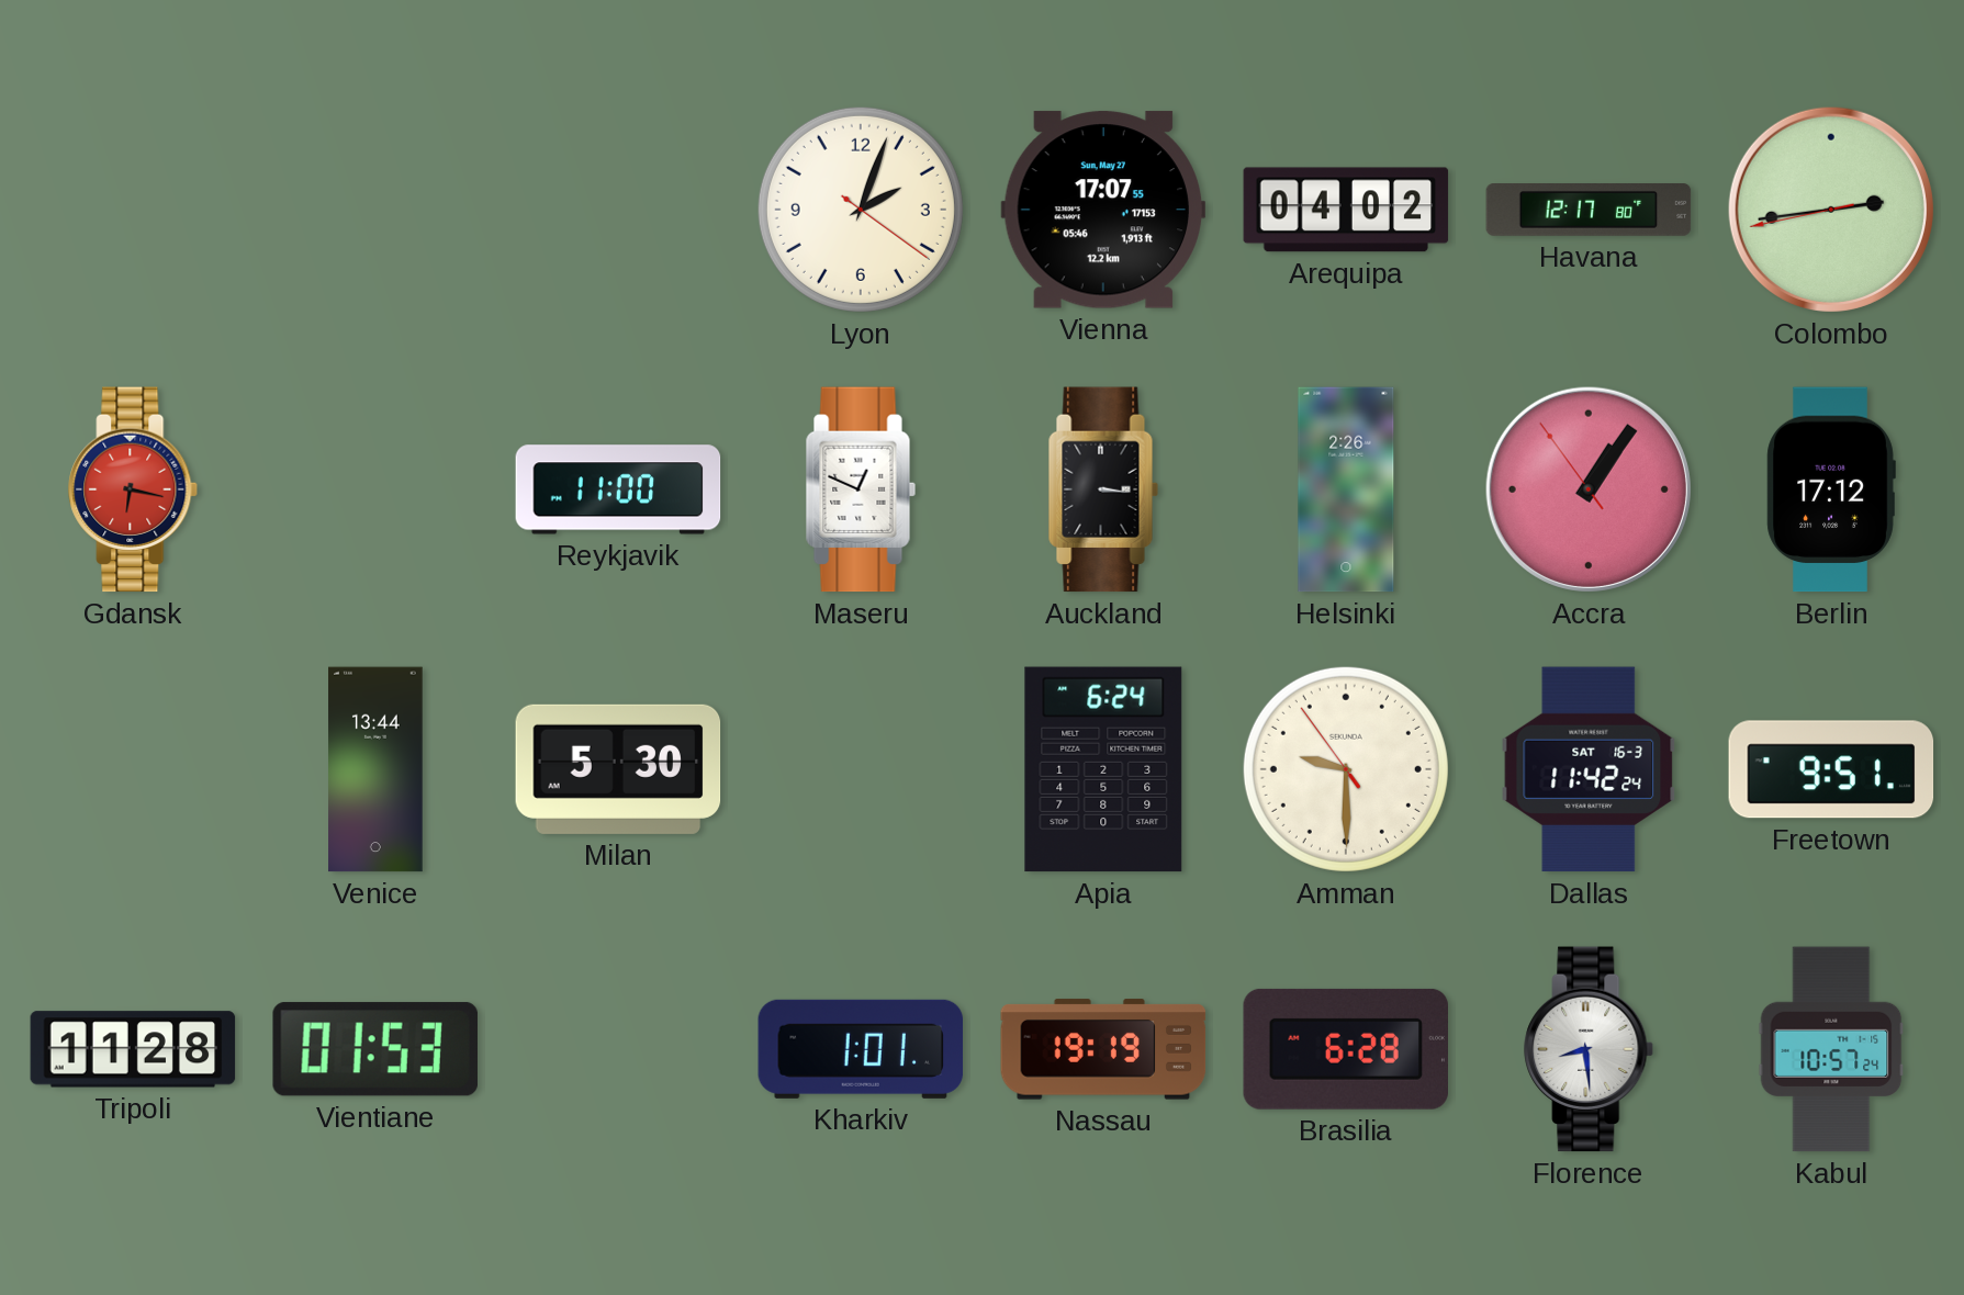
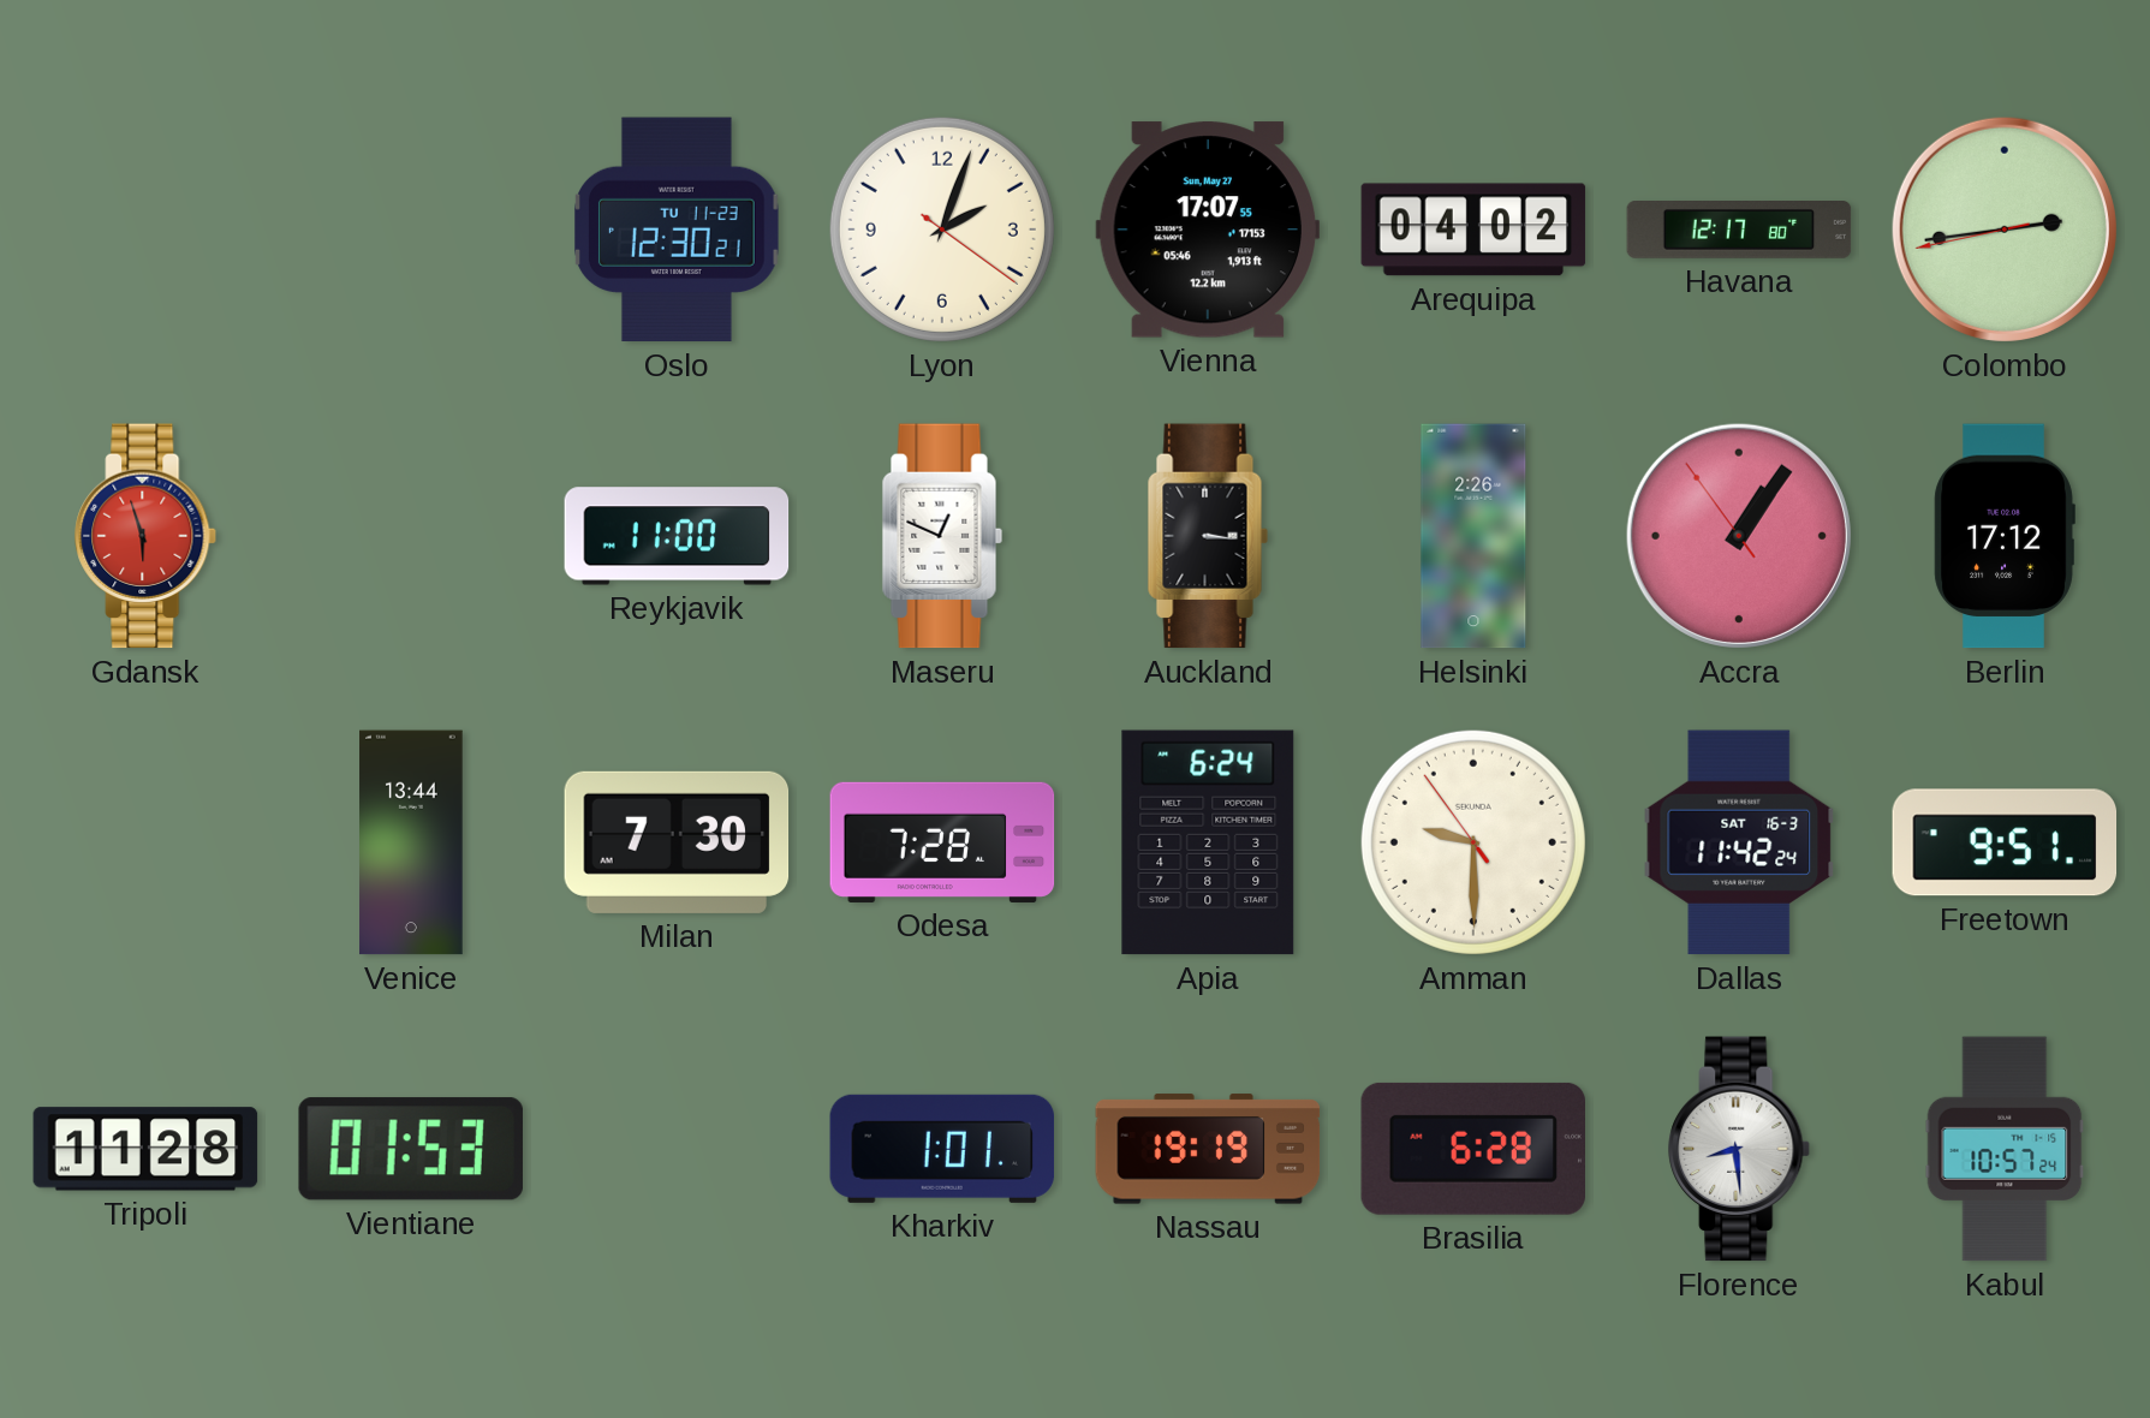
Oslo: none -> 12:30
Gdansk: 6:17 -> 5:57
Milan: 5:30 -> 7:30
Odesa: none -> 7:28
